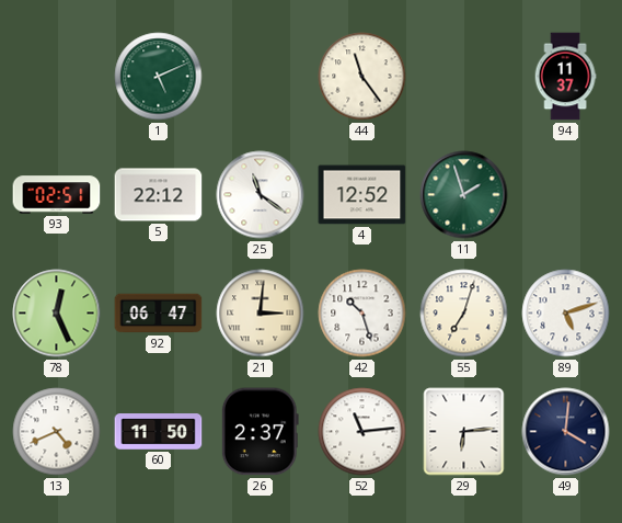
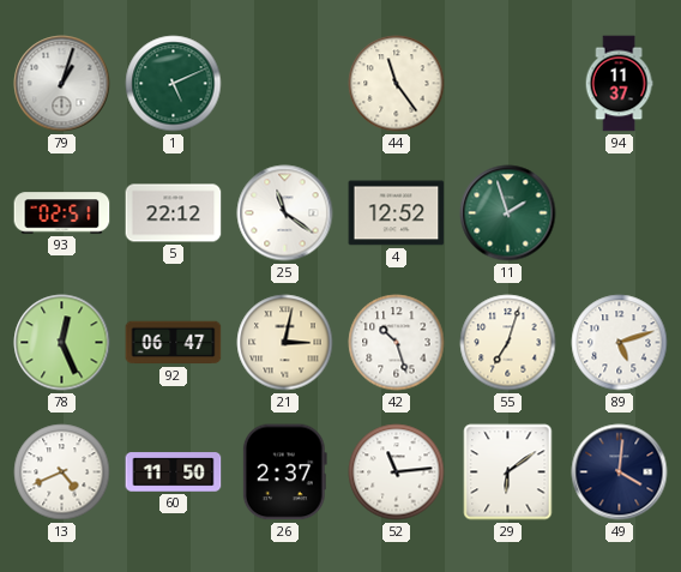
79: none -> 1:03
21: 3:01 -> 3:02
29: 6:14 -> 6:09
